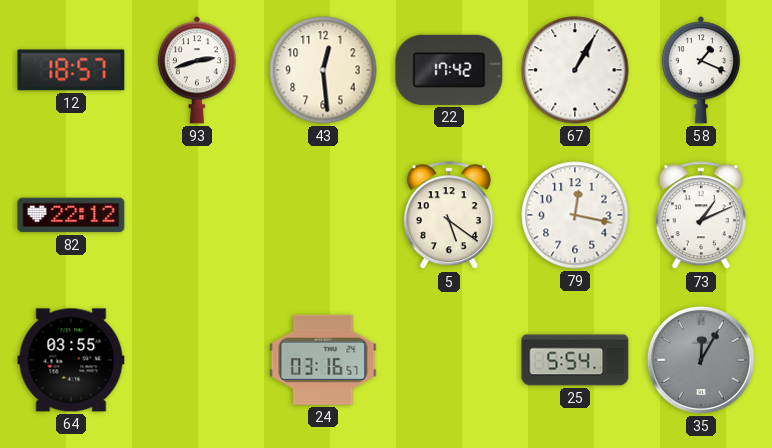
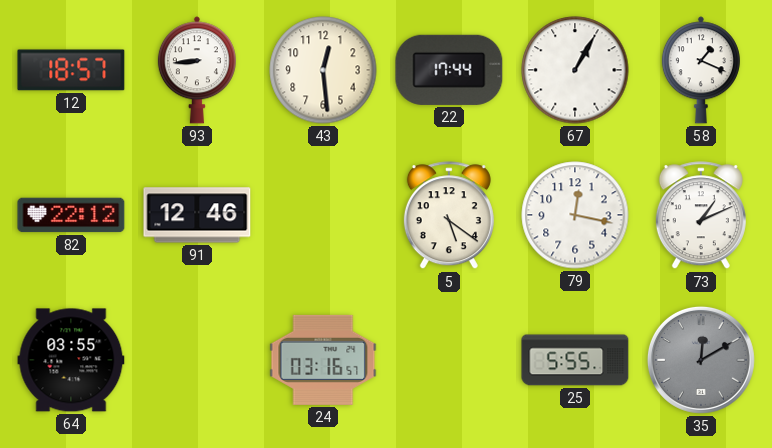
93: 2:42 -> 8:44
22: 17:42 -> 17:44
91: none -> 12:46
25: 5:54 -> 5:55
35: 12:05 -> 12:10
